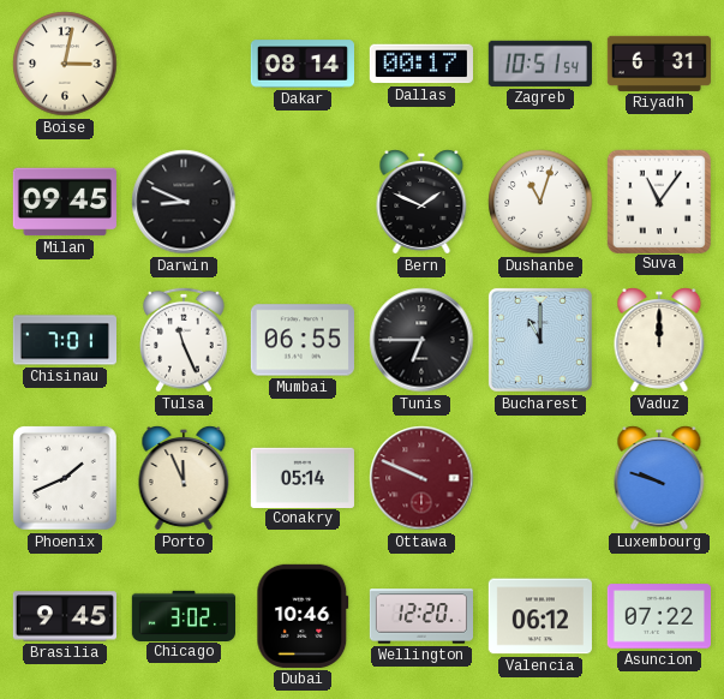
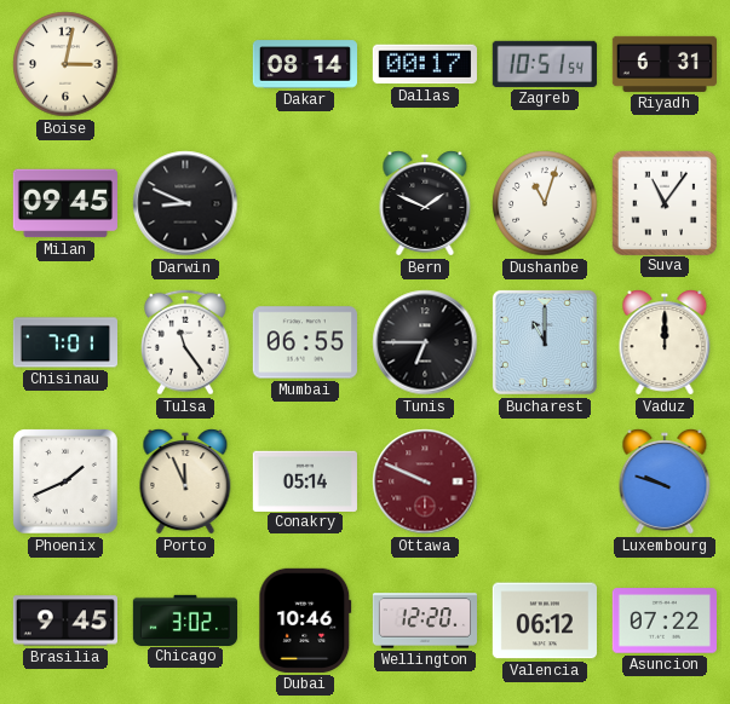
Tulsa: 11:26 -> 11:24
